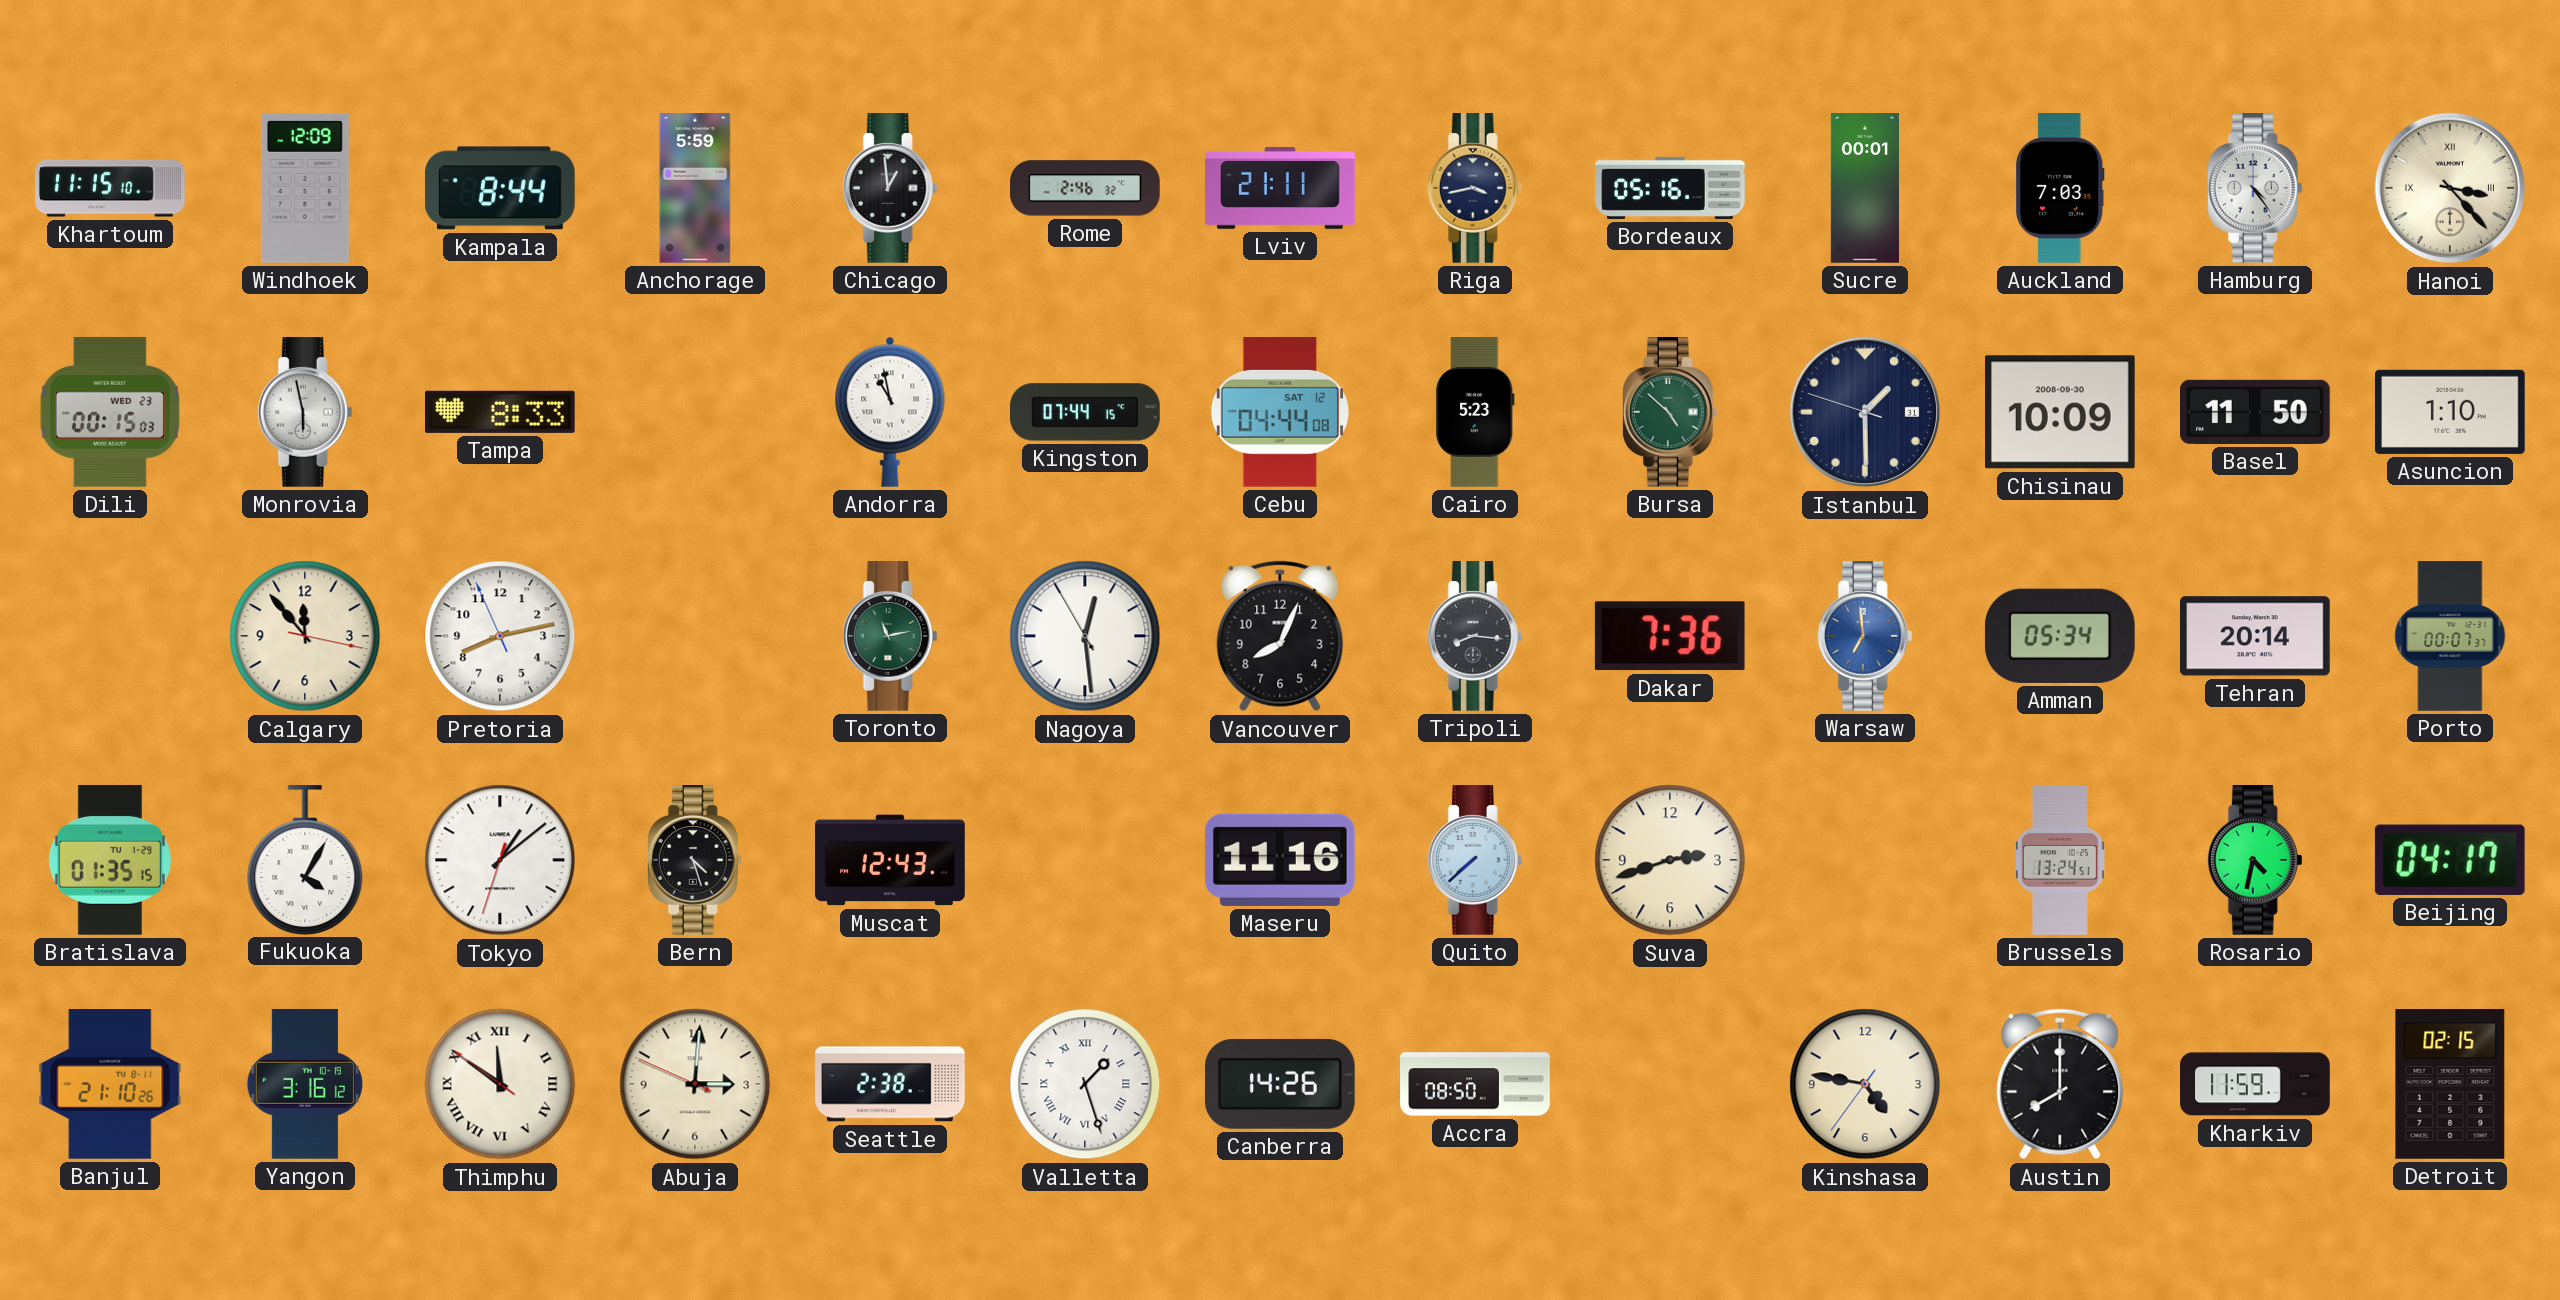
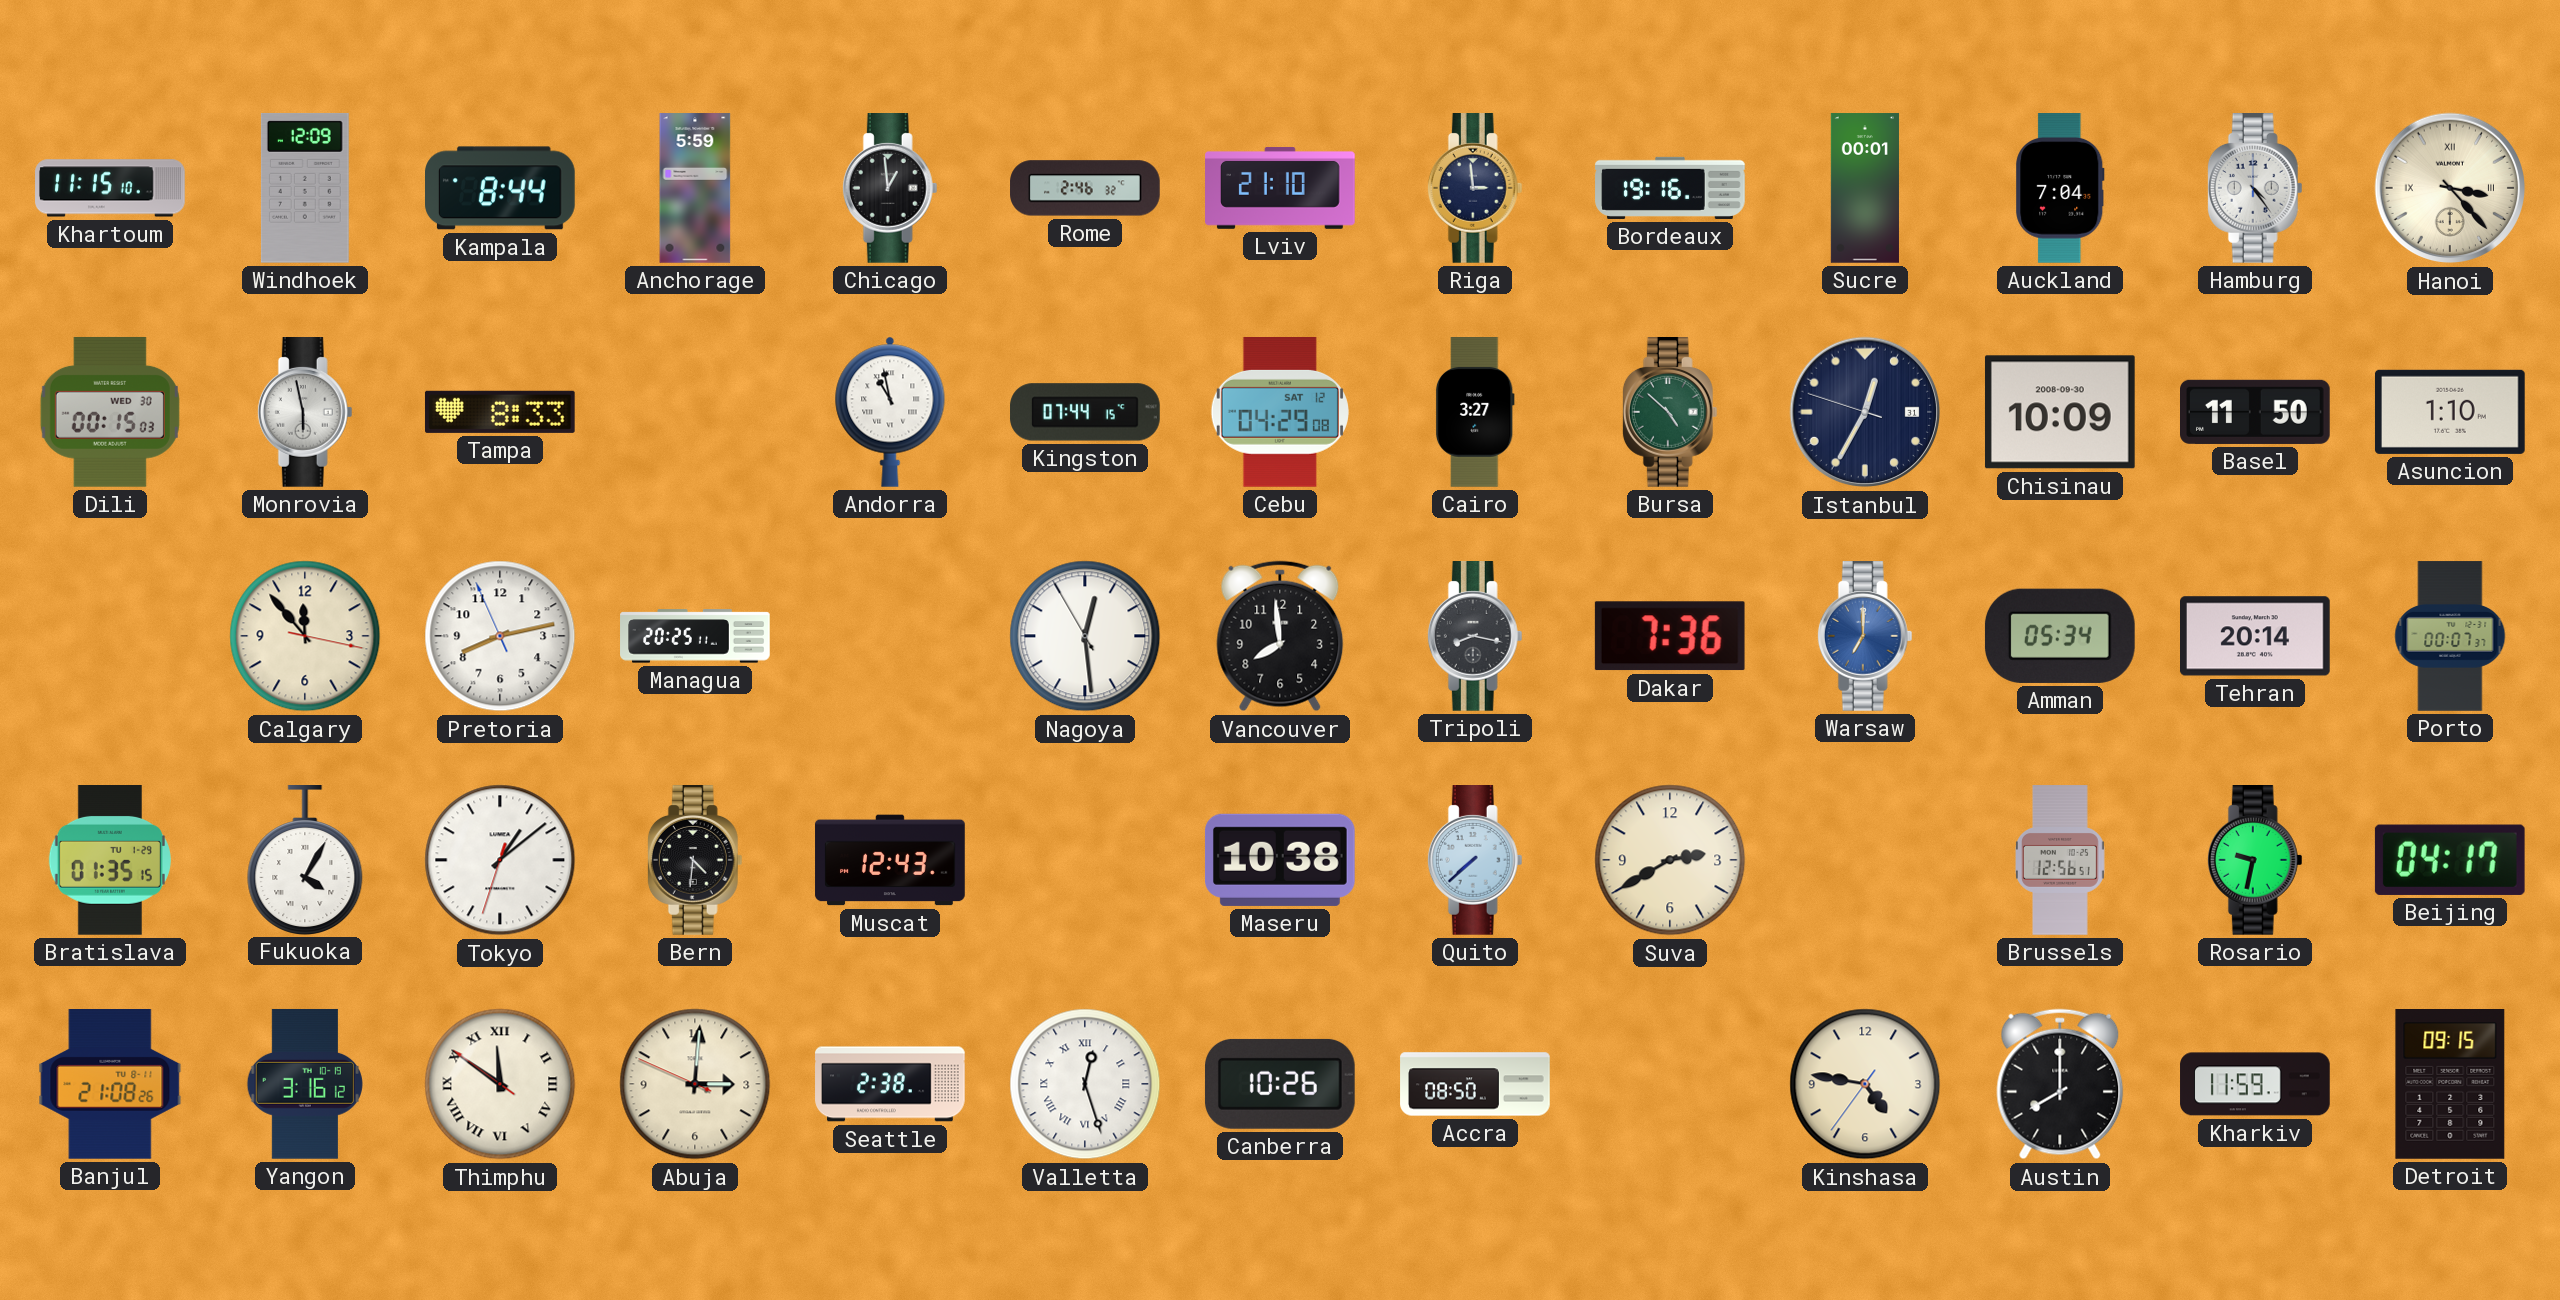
Lviv: 21:11 -> 21:10
Riga: 3:43 -> 2:59
Bordeaux: 05:16 -> 19:16
Auckland: 7:03 -> 7:04
Dili date: WED 23 -> WED 30
Cebu: 04:44 -> 04:29
Cairo: 5:23 -> 3:27
Istanbul: 1:29 -> 12:34
Managua: none -> 20:25
Toronto: 11:13 -> none
Vancouver: 8:04 -> 7:59
Tripoli: 8:16 -> 8:17
Warsaw: 6:59 -> 7:00
Bern: 4:27 -> 4:31
Maseru: 11:16 -> 10:38
Suva: 2:42 -> 2:40
Brussels: 13:24 -> 12:56
Rosario: 4:32 -> 9:32
Banjul: 21:10 -> 21:08
Valletta: 1:27 -> 12:27
Canberra: 14:26 -> 10:26
Detroit: 02:15 -> 09:15
